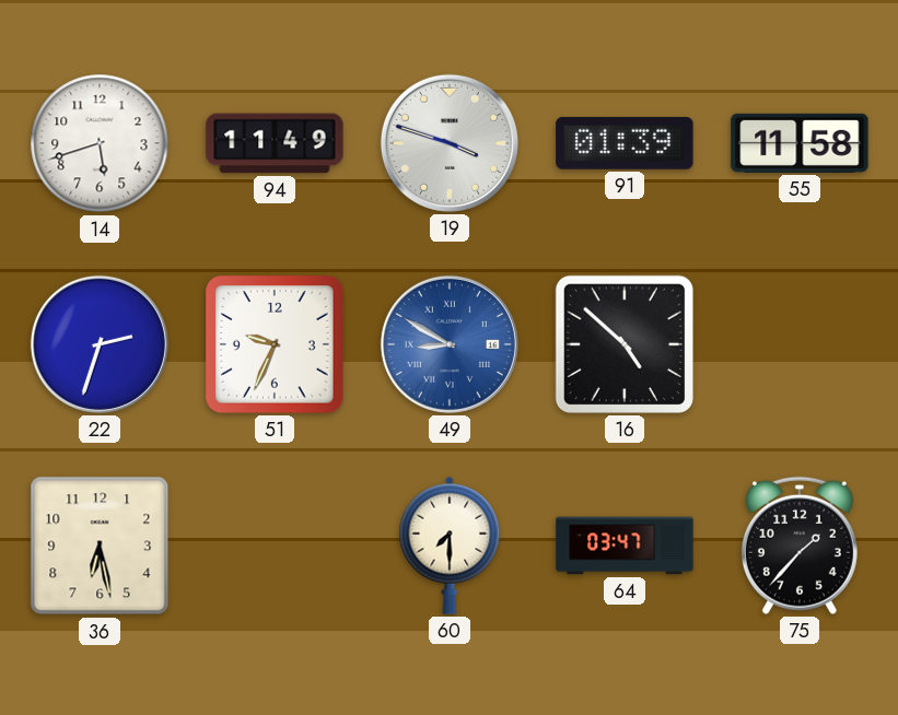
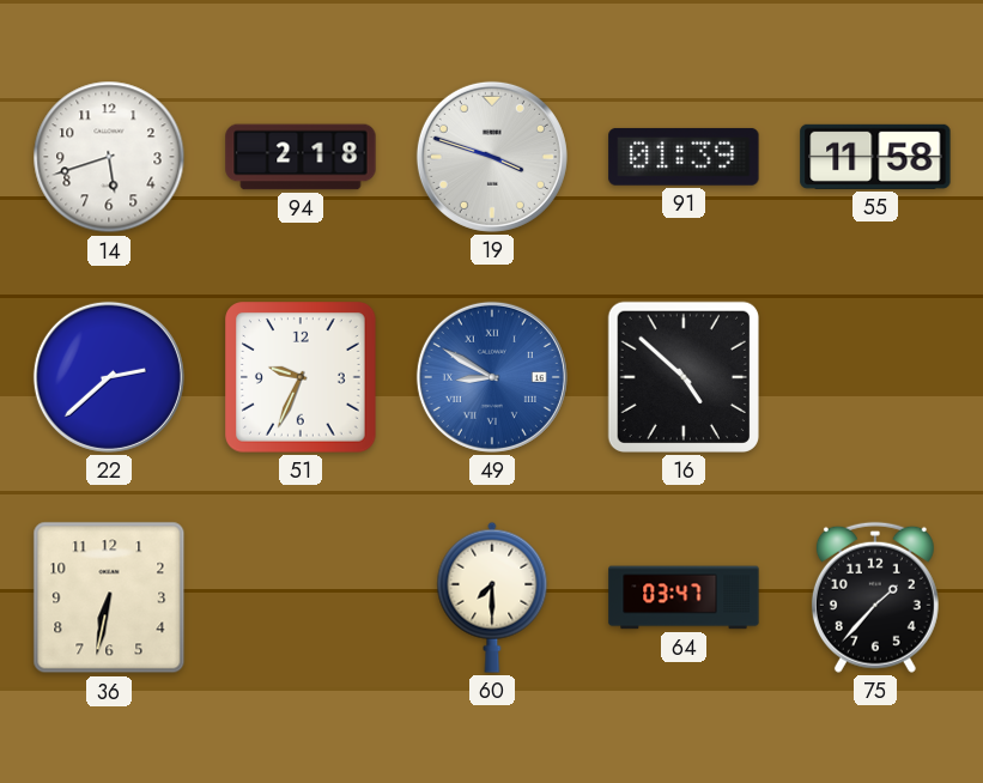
94: 11:49 -> 2:18
22: 2:33 -> 2:38
36: 6:28 -> 6:32
